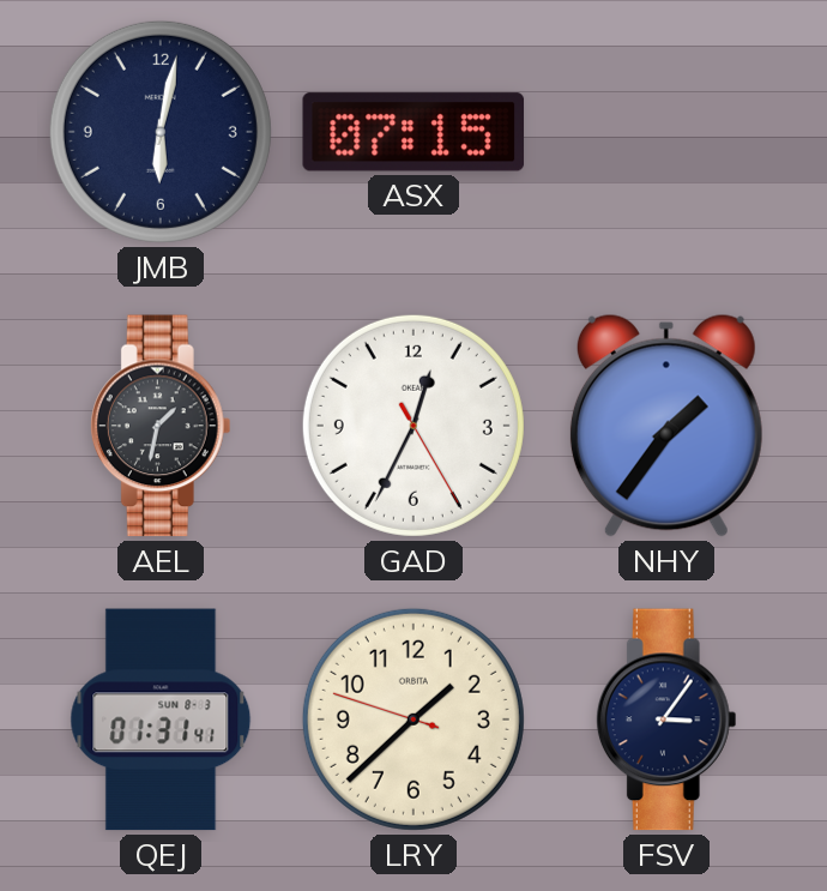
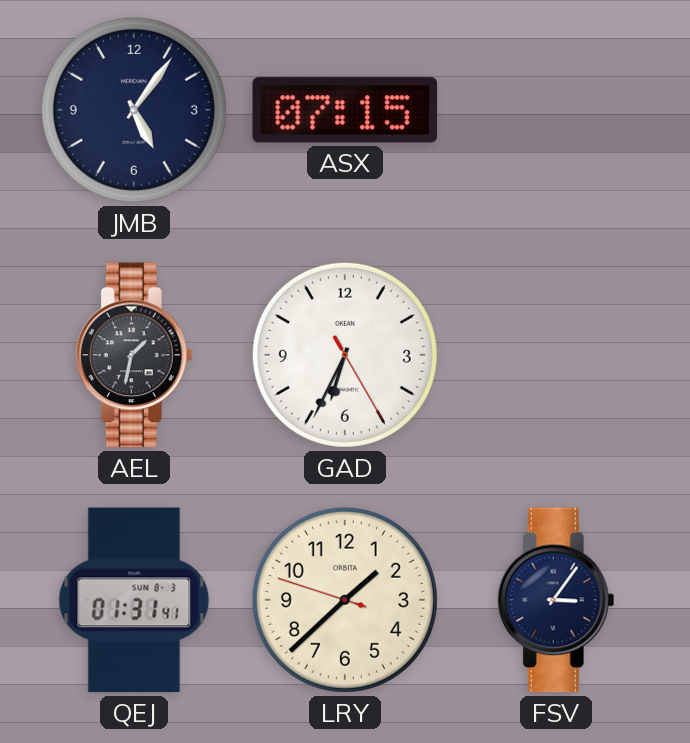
JMB: 6:02 -> 5:06
GAD: 12:34 -> 6:34
NHY: 1:36 -> none
